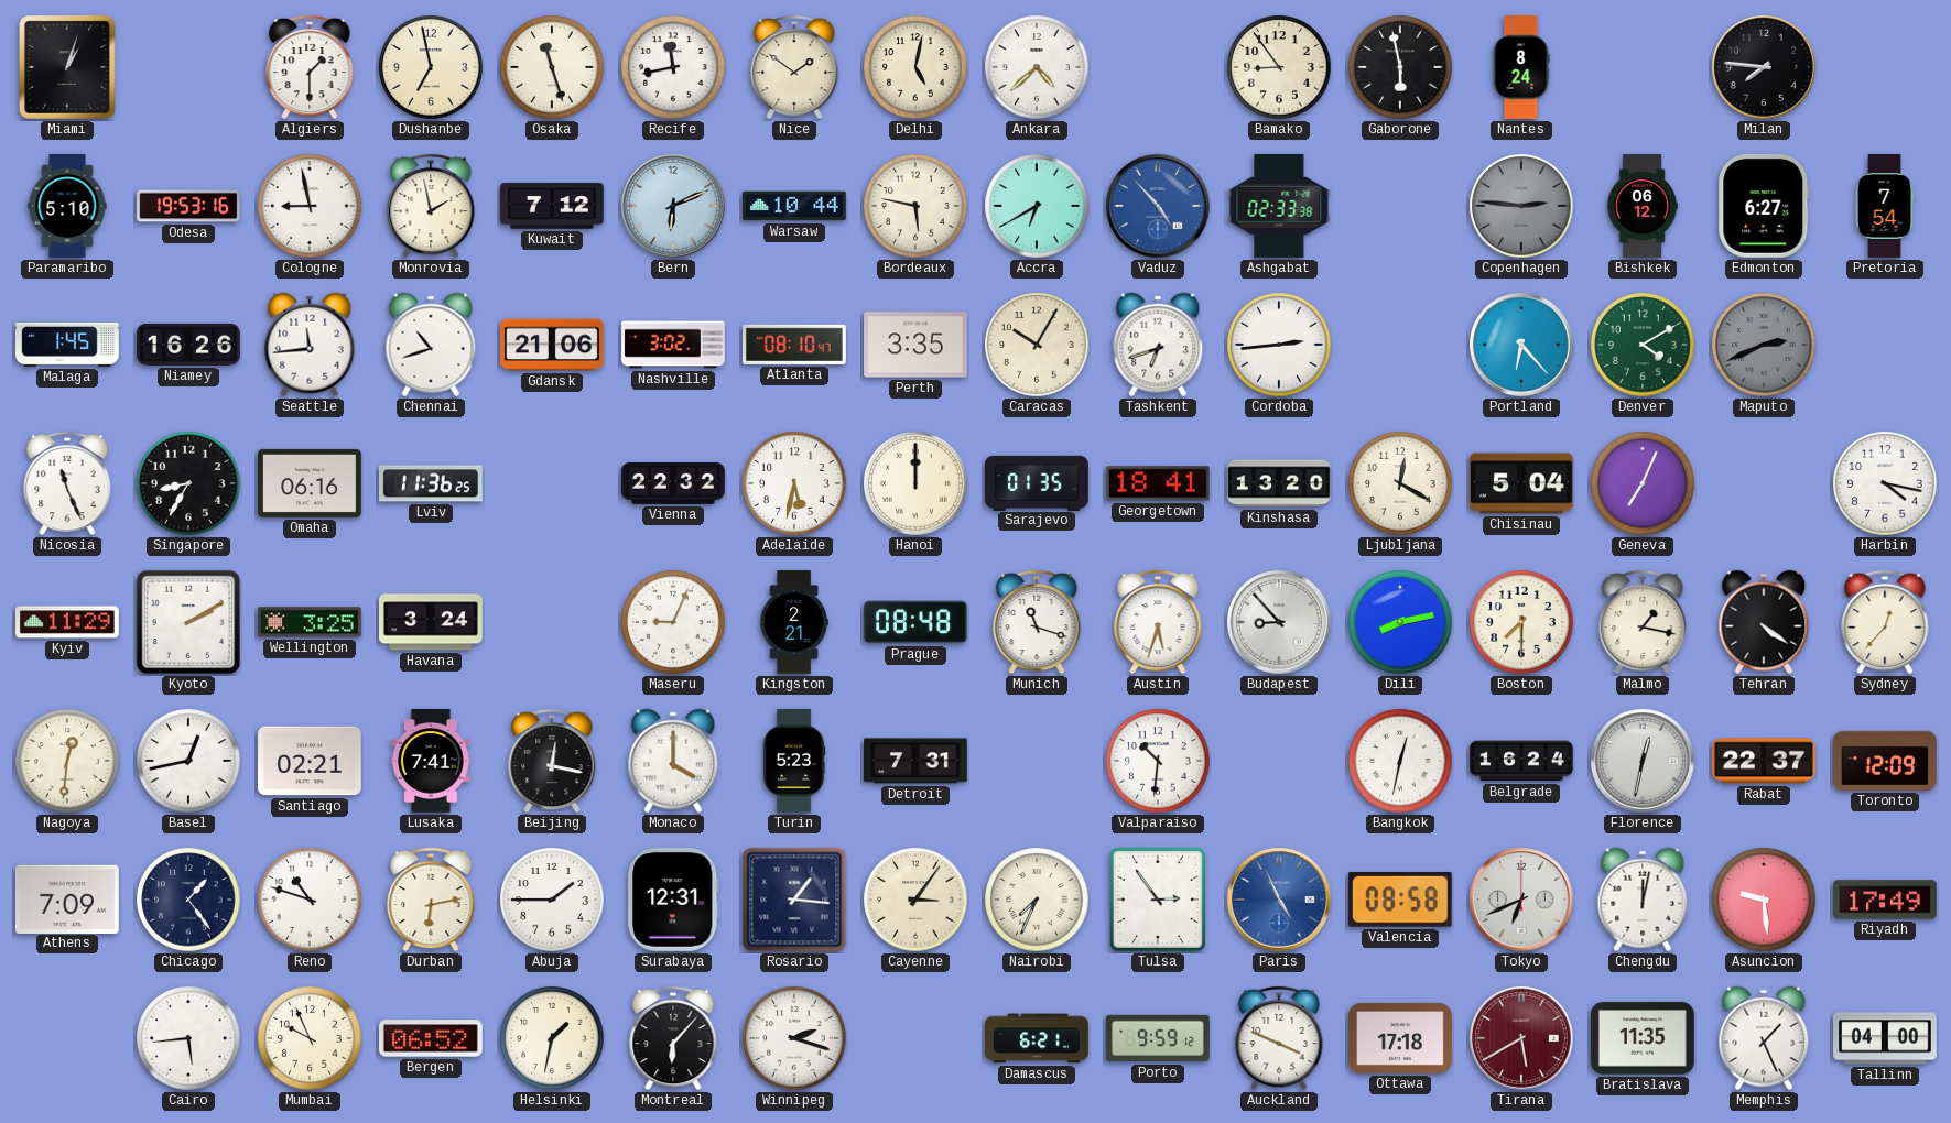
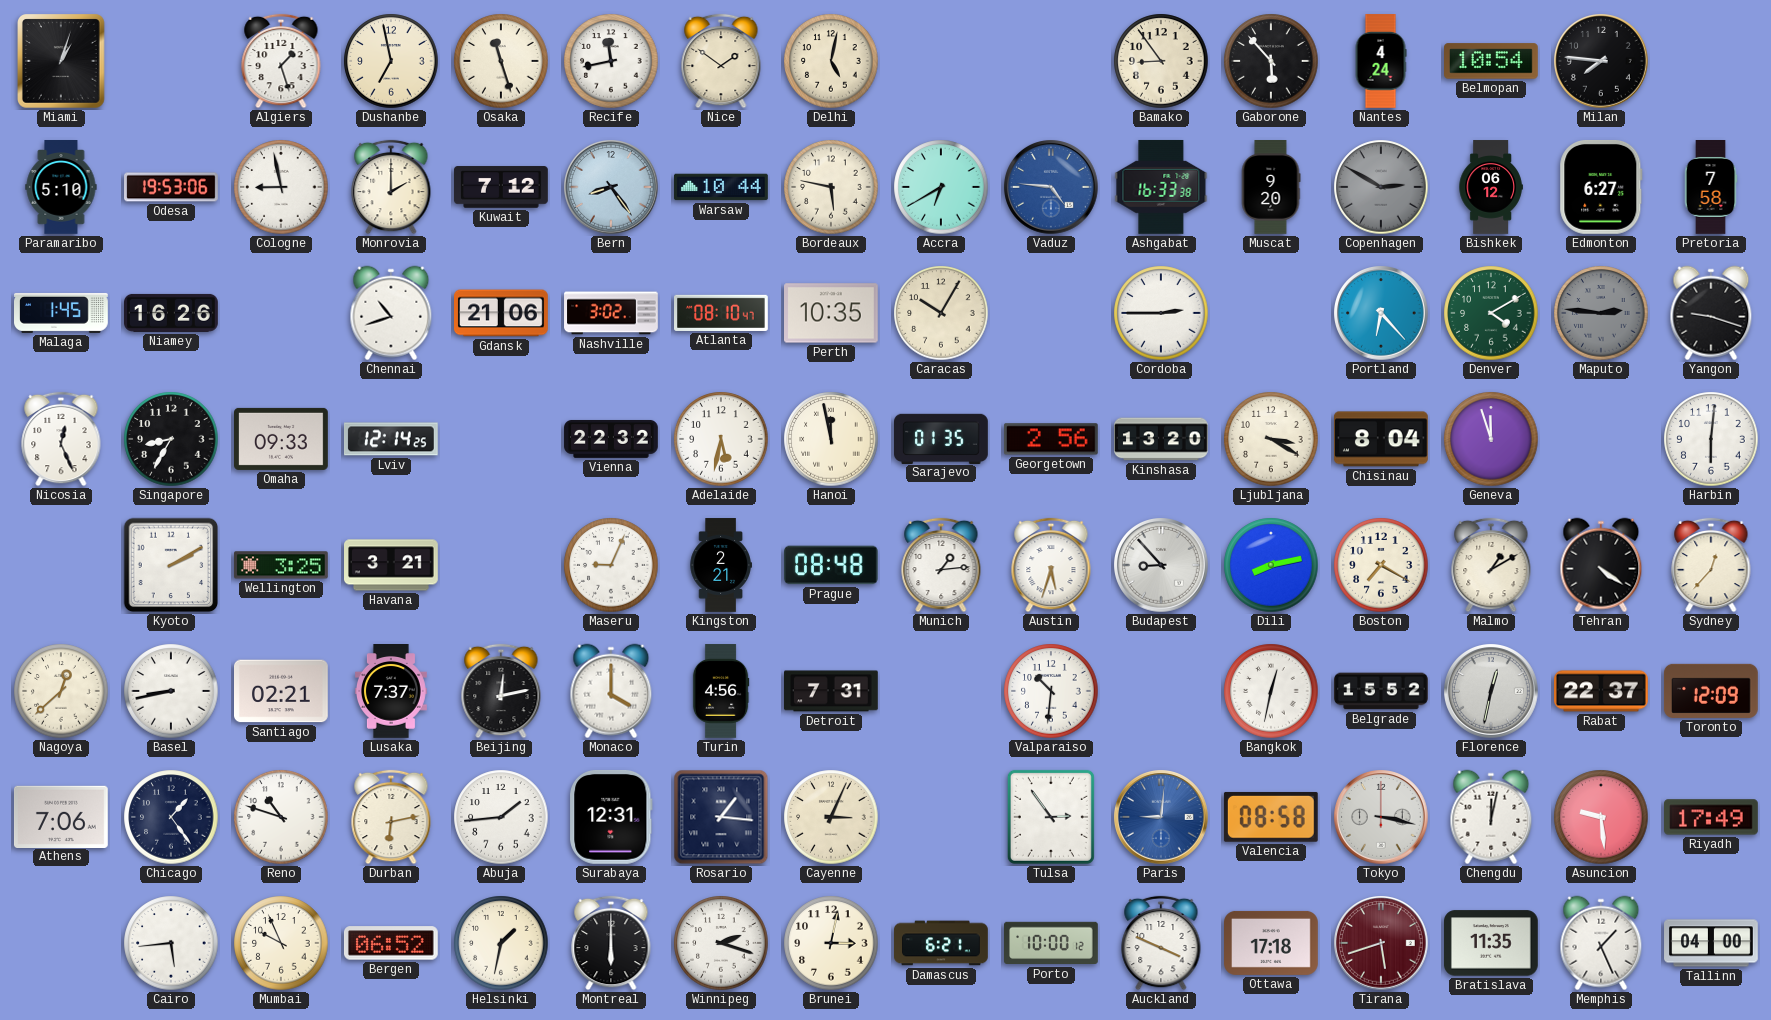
Algiers: 1:30 -> 1:27
Ankara: 4:38 -> none
Gaborone: 5:58 -> 5:53
Nantes: 8:24 -> 4:24
Belmopan: none -> 10:54
Odesa: 19:53:16 -> 19:53:06
Monrovia: 1:58 -> 2:00
Bern: 6:11 -> 8:24
Vaduz: 4:53 -> 4:46
Ashgabat: 02:33 -> 16:33
Muscat: none -> 9:20
Copenhagen: 2:46 -> 2:50
Pretoria: 7:54 -> 7:58
Seattle: 11:44 -> none
Perth: 3:35 -> 10:35
Tashkent: 6:42 -> none
Cordoba: 2:44 -> 2:45
Maputo: 2:41 -> 2:46
Yangon: none -> 9:18
Nicosia: 11:26 -> 12:26
Omaha: 06:16 -> 09:33
Lviv: 11:36 -> 12:14
Hanoi: 12:00 -> 11:58
Georgetown: 18:41 -> 2:56
Ljubljana: 12:20 -> 3:20
Chisinau: 5:04 -> 8:04
Geneva: 7:04 -> 11:57
Harbin: 4:17 -> 6:01
Kyiv: 11:29 -> none
Havana: 3:24 -> 3:21
Munich: 11:18 -> 1:14
Boston: 7:30 -> 7:20
Malmo: 1:17 -> 1:10
Nagoya: 12:31 -> 12:38
Basel: 12:43 -> 8:43
Lusaka: 7:41 -> 7:37
Beijing: 12:17 -> 12:13
Turin: 5:23 -> 4:56
Belgrade: 16:24 -> 15:52
Athens: 7:09 -> 7:06
Abuja: 1:45 -> 1:44
Cayenne: 3:06 -> 3:04
Nairobi: 7:34 -> none
Paris: 4:56 -> 9:01
Tokyo: 6:41 -> 3:17
Montreal: 6:07 -> 6:00
Brunei: none -> 3:02
Porto: 9:59 -> 10:00
Tirana: 5:40 -> 5:42
